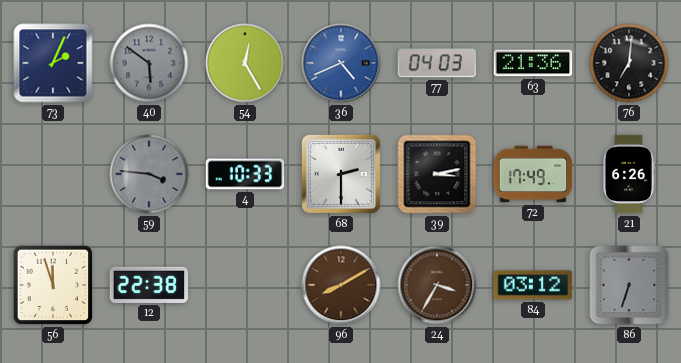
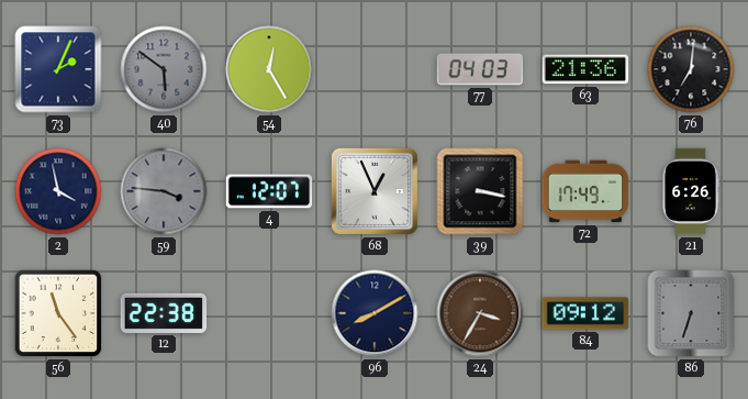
36: 4:41 -> none
2: none -> 3:58
4: 10:33 -> 12:07
68: 2:30 -> 12:56
39: 3:13 -> 3:17
56: 11:57 -> 11:24
96 dial: brown -> navy
84: 03:12 -> 09:12
